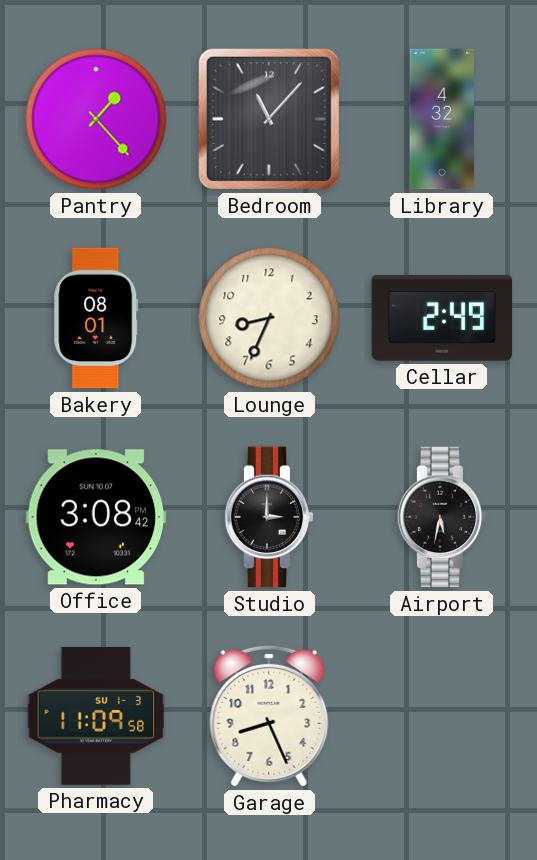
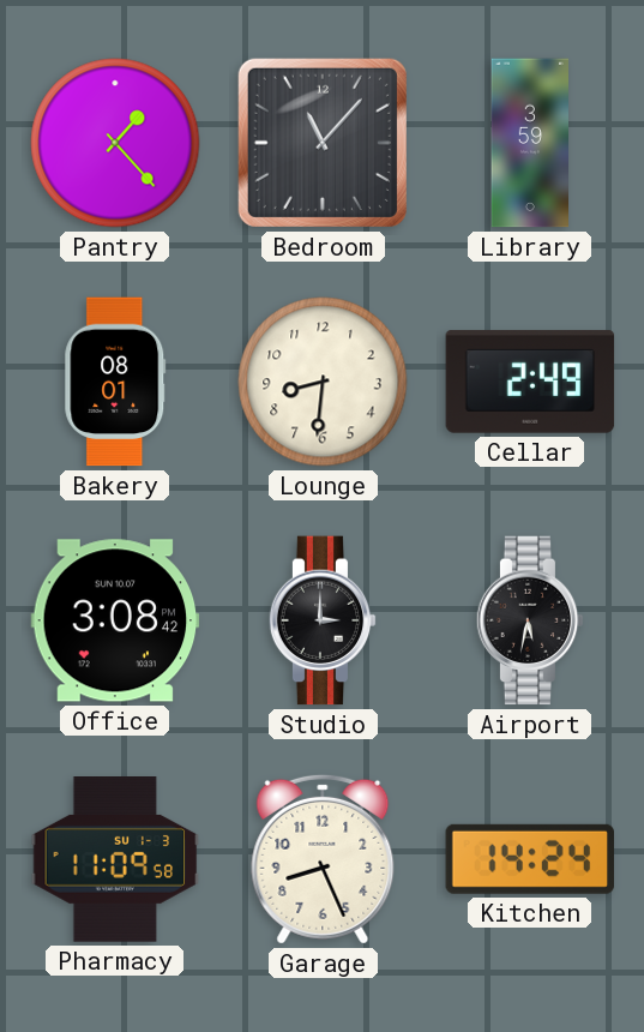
Library: 4:32 -> 3:59
Lounge: 8:34 -> 8:31
Kitchen: none -> 14:24
